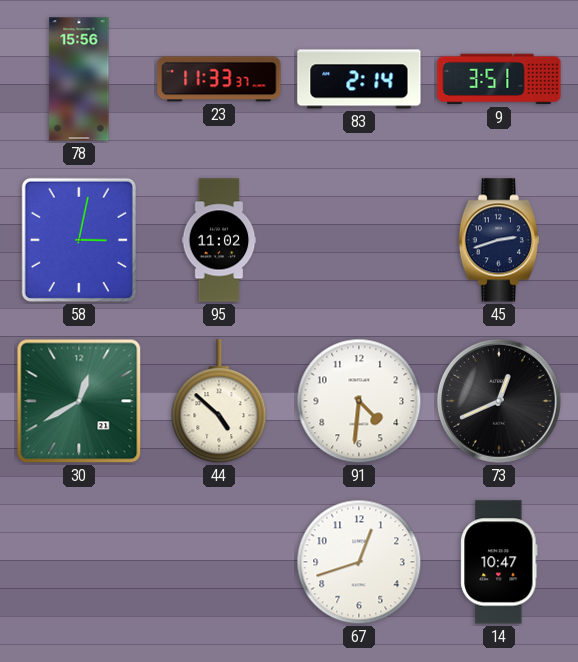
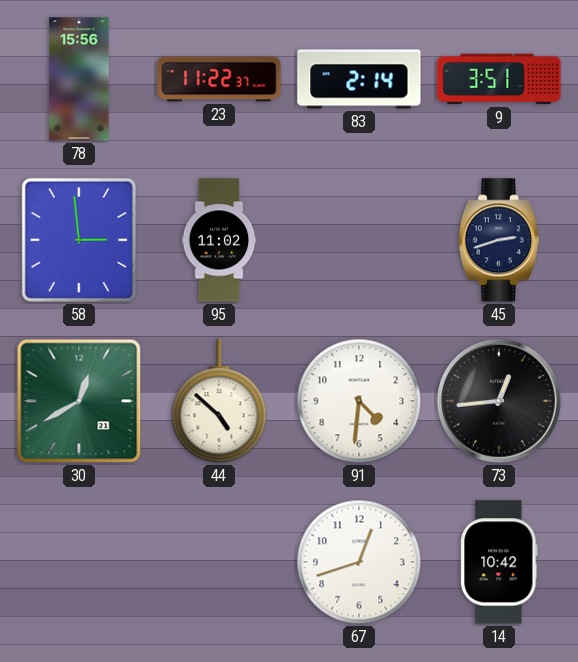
23: 11:33 -> 11:22
58: 3:02 -> 2:59
73: 12:41 -> 12:44
14: 10:47 -> 10:42
